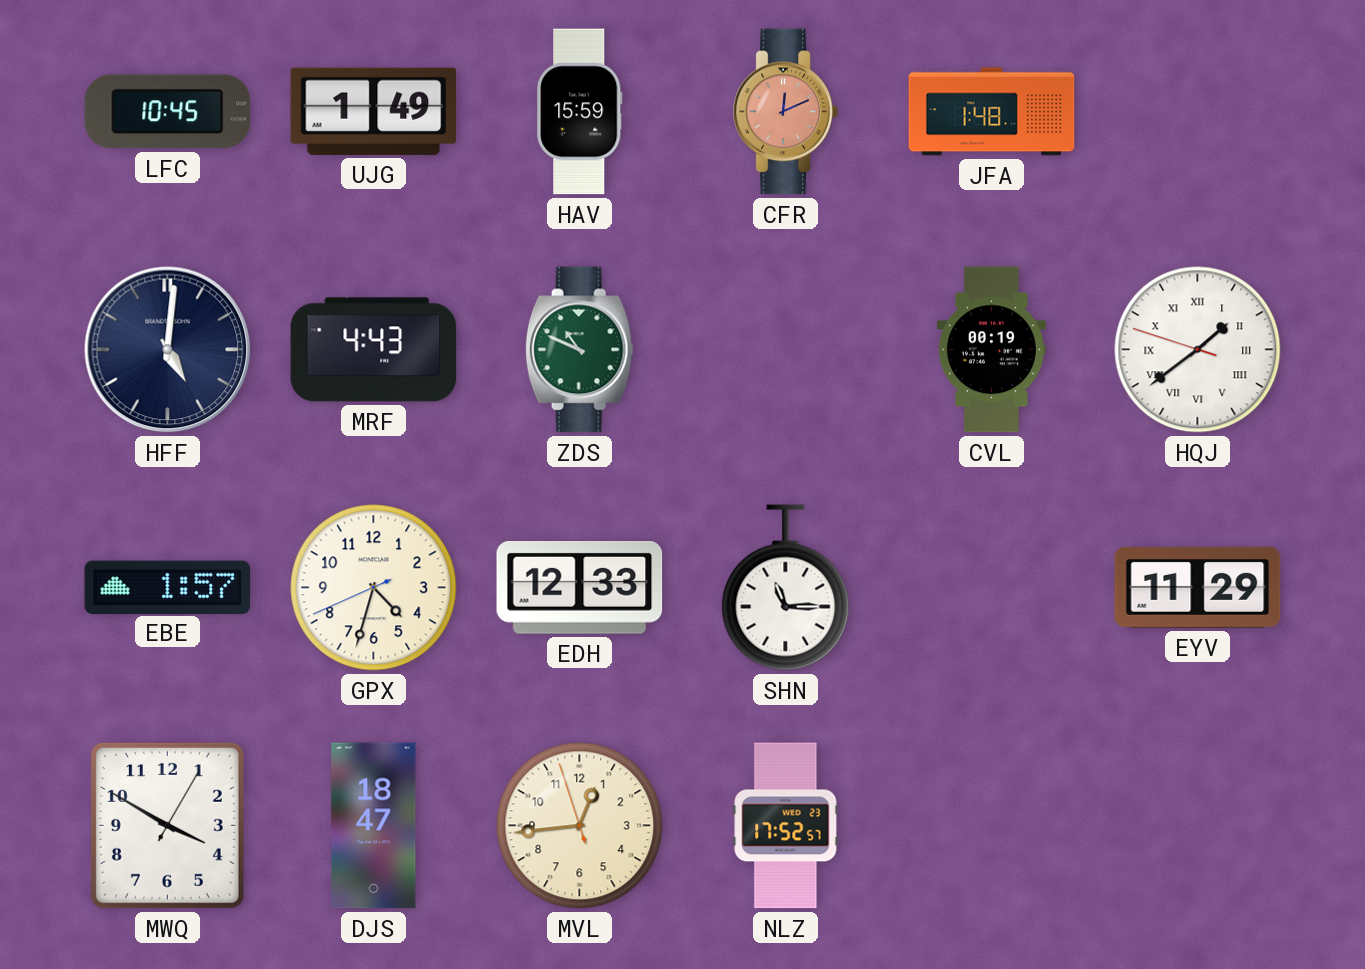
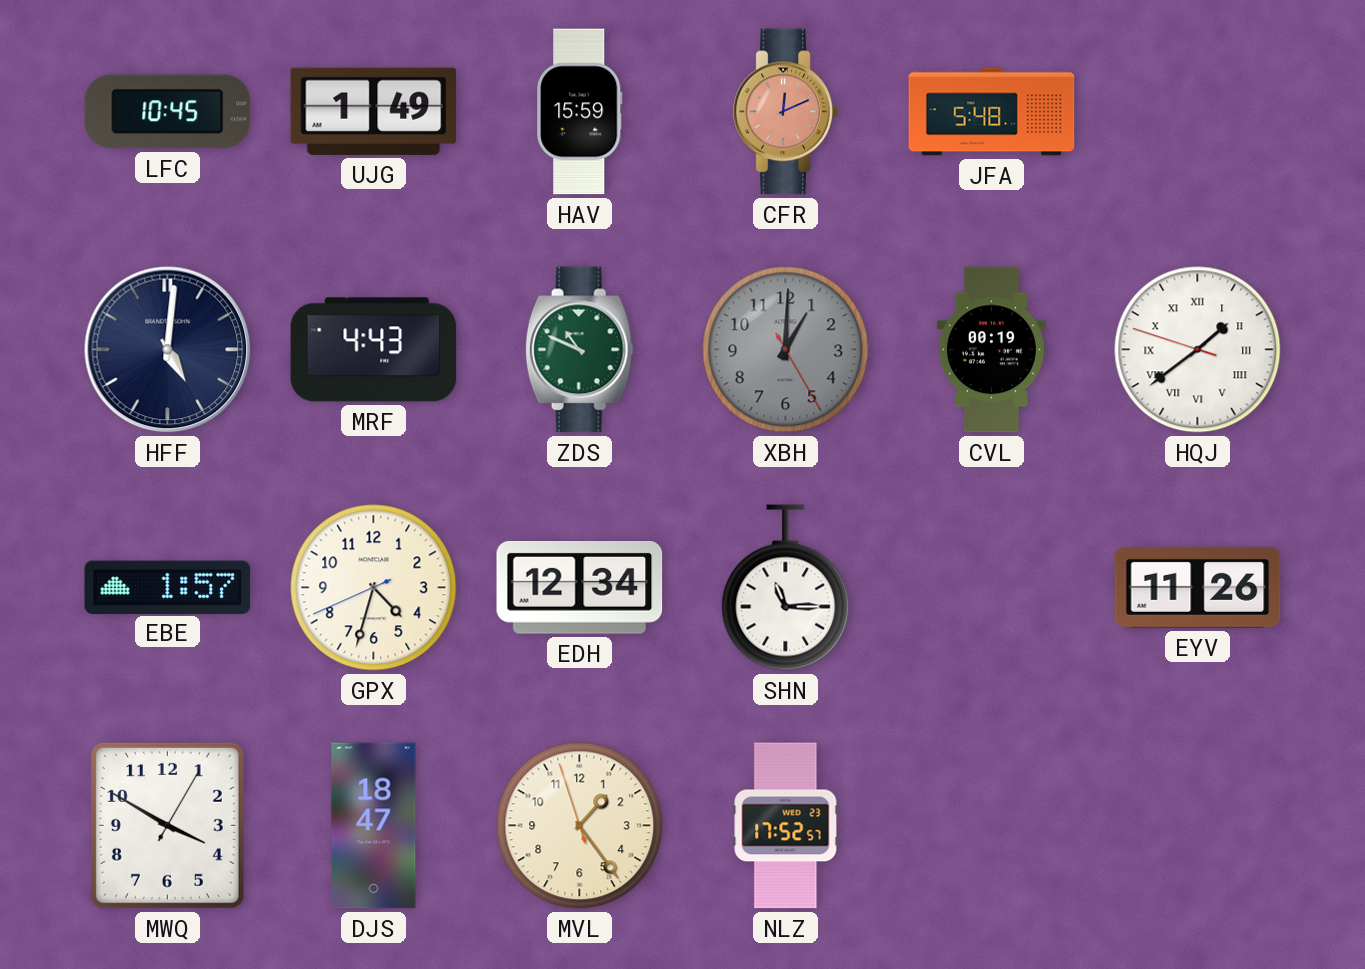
JFA: 1:48 -> 5:48
XBH: none -> 1:00
EDH: 12:33 -> 12:34
EYV: 11:29 -> 11:26
MVL: 12:43 -> 1:23
